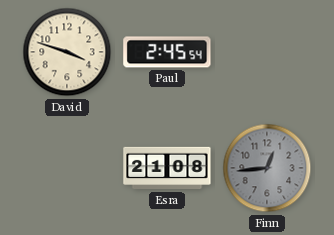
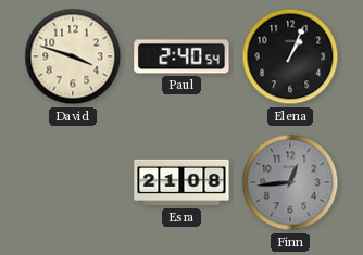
Paul: 2:45 -> 2:40
Elena: none -> 1:04
